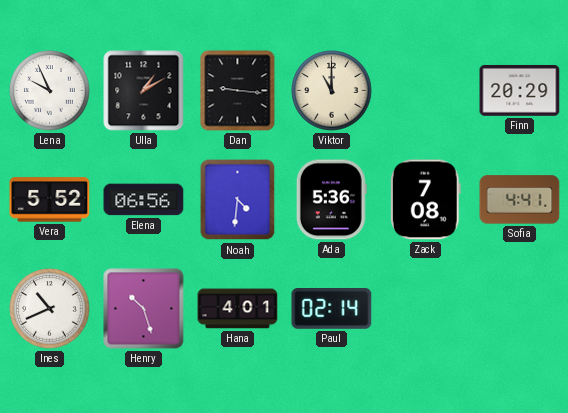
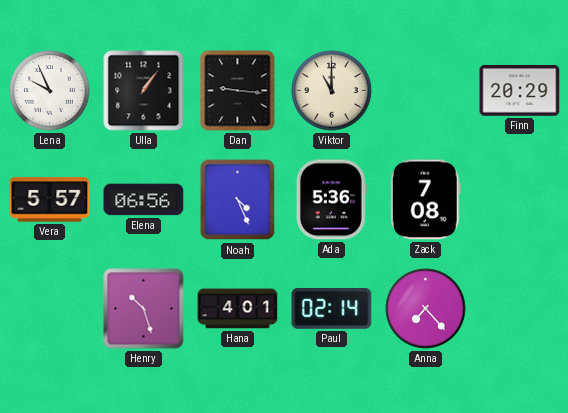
Ulla: 1:10 -> 1:06
Vera: 5:52 -> 5:57
Noah: 4:31 -> 4:26
Sofia: 4:41 -> none
Ines: 10:41 -> none
Anna: none -> 7:23
